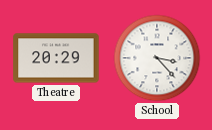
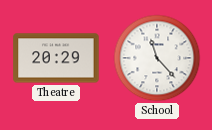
School: 3:23 -> 11:23
